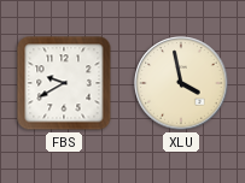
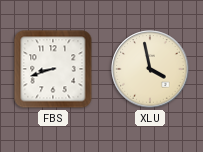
FBS: 9:40 -> 8:42
